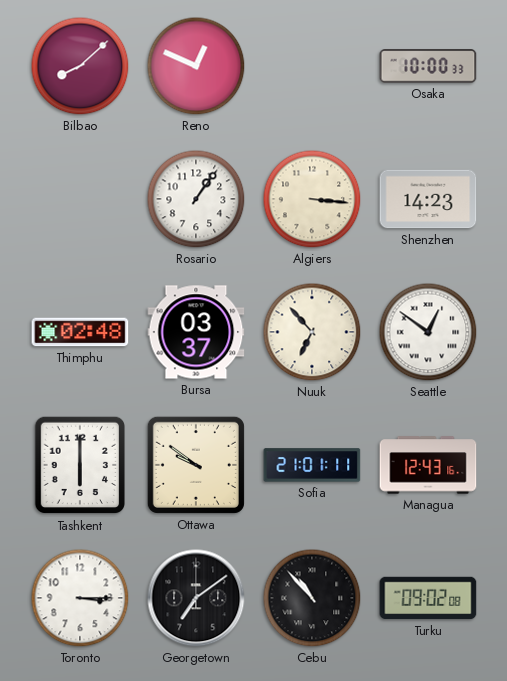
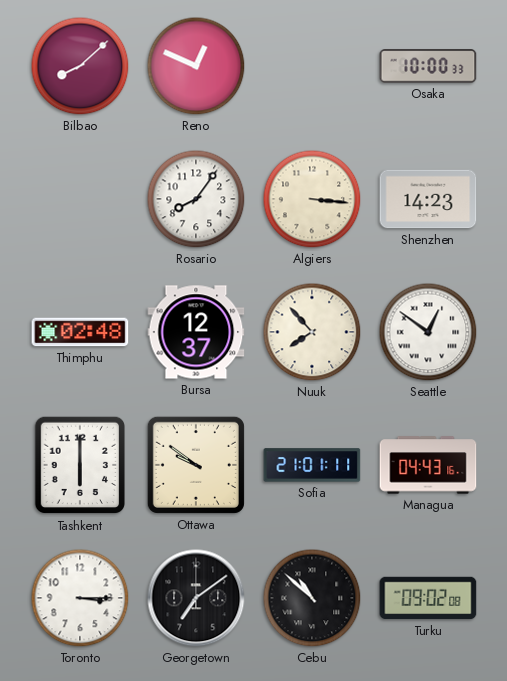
Rosario: 1:06 -> 8:06
Bursa: 03:37 -> 12:37
Nuuk: 6:53 -> 7:53
Managua: 12:43 -> 04:43
Cebu: 10:53 -> 10:52
